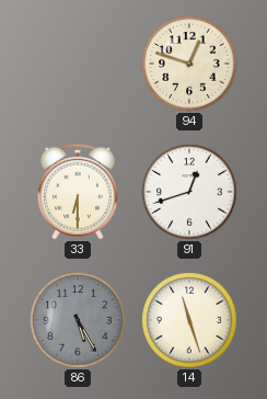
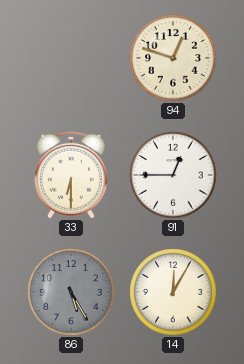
91: 12:42 -> 12:45
14: 11:27 -> 12:05
